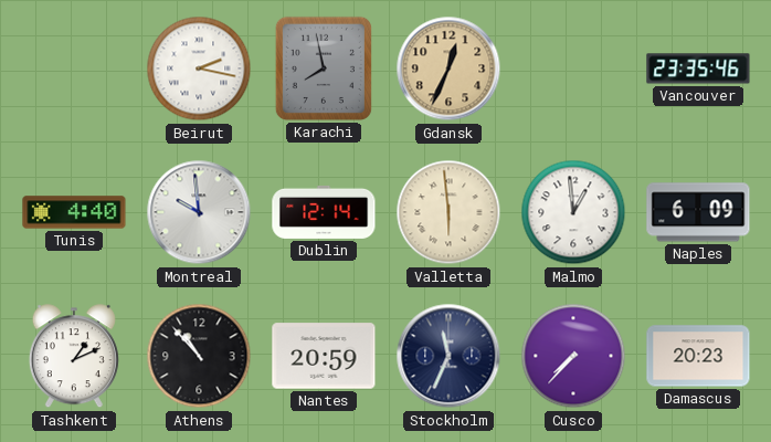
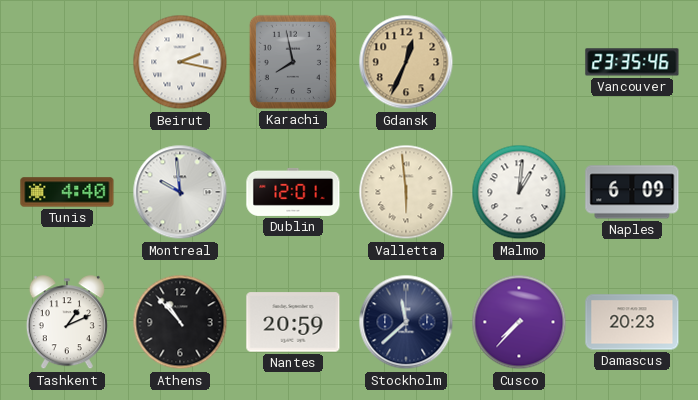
Dublin: 12:14 -> 12:01
Malmo: 12:59 -> 1:01
Stockholm: 11:34 -> 11:38
